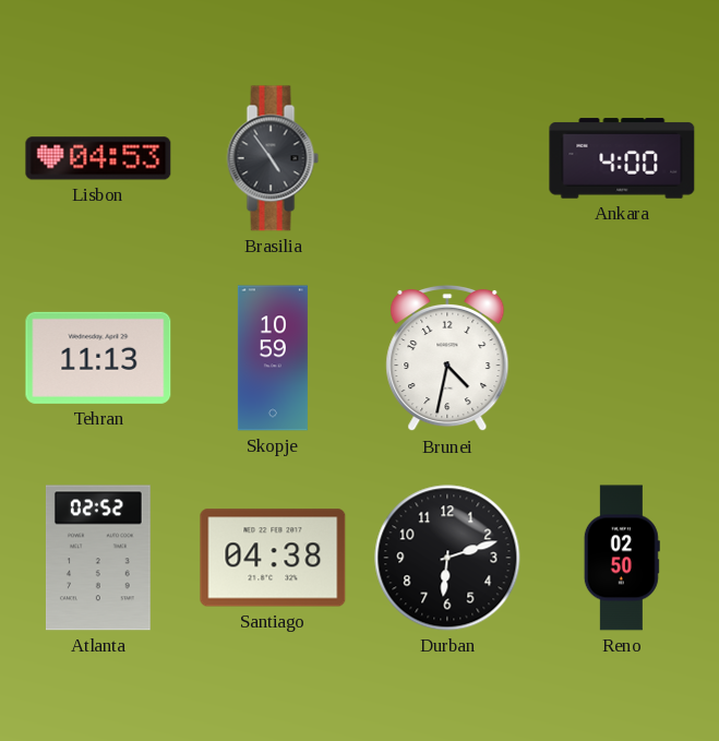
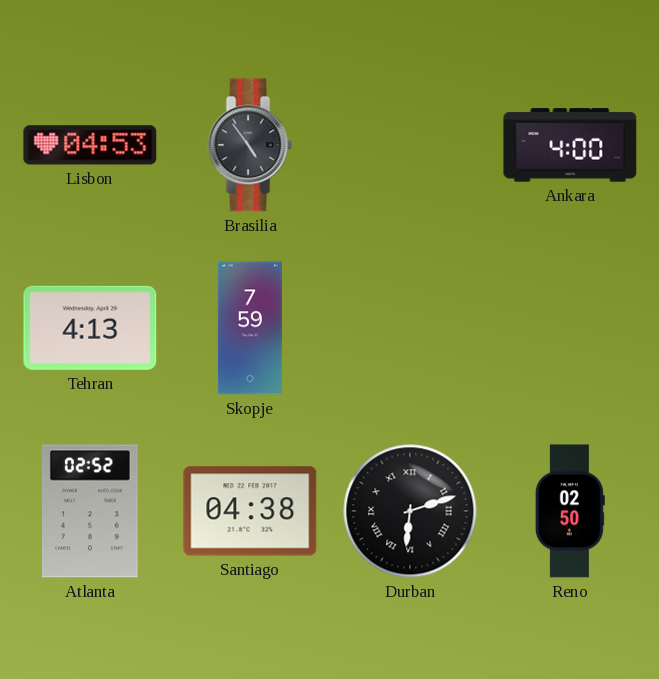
Tehran: 11:13 -> 4:13
Skopje: 10:59 -> 7:59
Brunei: 4:32 -> none
Durban numerals: Arabic -> Roman
